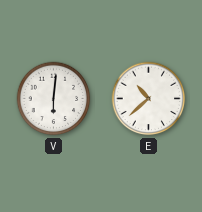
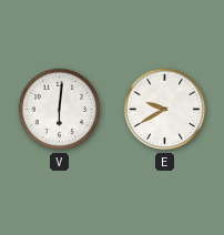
E: 10:38 -> 9:40
